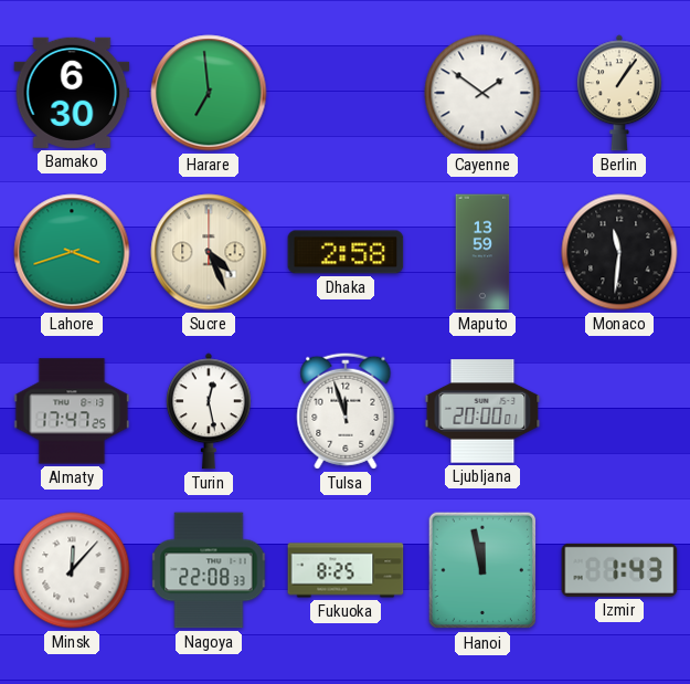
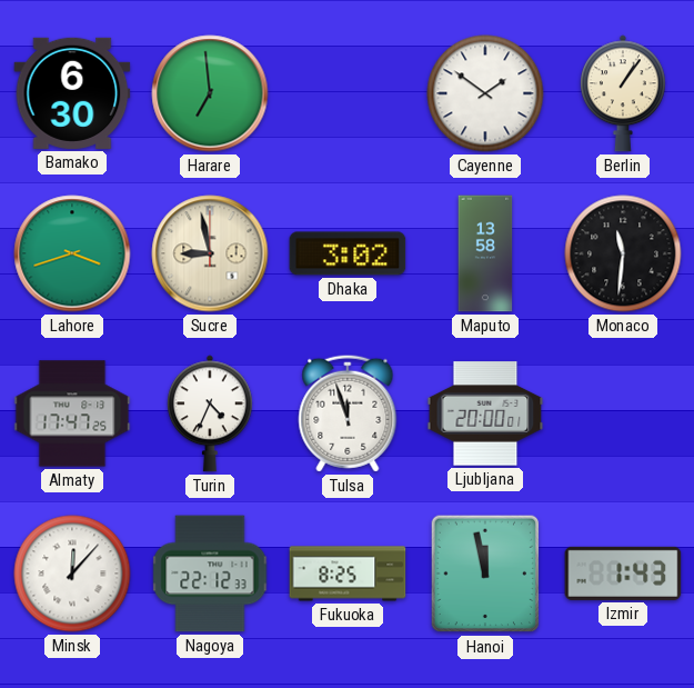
Sucre: 4:26 -> 8:58
Dhaka: 2:58 -> 3:02
Maputo: 13:59 -> 13:58
Turin: 12:28 -> 4:34
Nagoya: 22:08 -> 22:12
